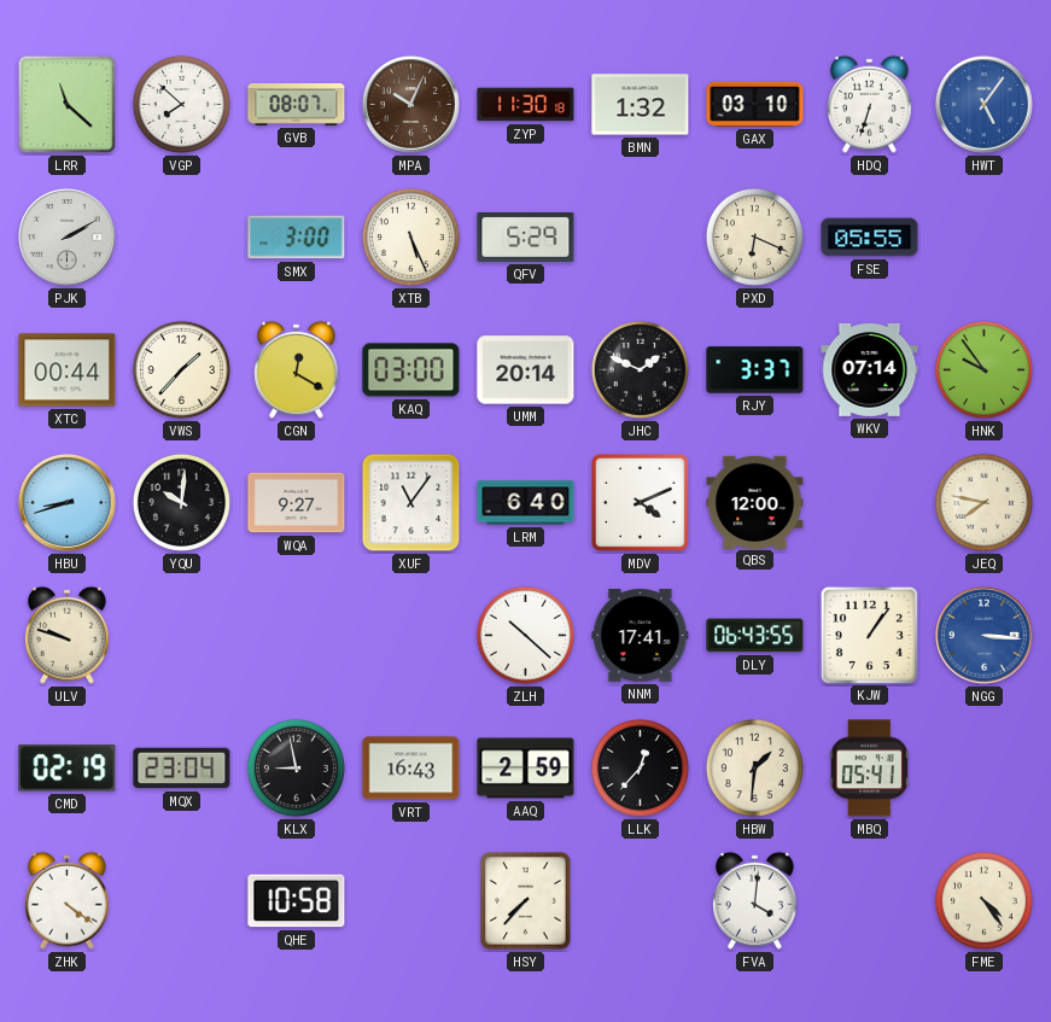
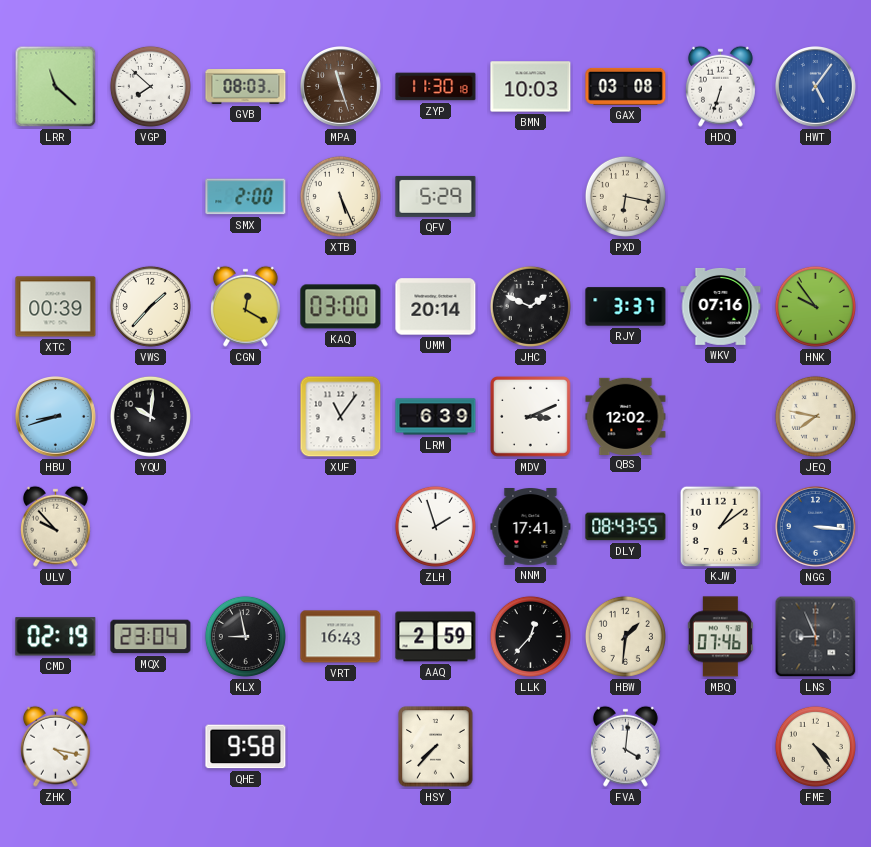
GVB: 08:07 -> 08:03
MPA: 10:04 -> 11:27
BMN: 1:32 -> 10:03
GAX: 03:10 -> 03:08
PJK: 2:10 -> none
SMX: 3:00 -> 2:00
PXD: 6:19 -> 6:17
FSE: 05:55 -> none
XTC: 00:44 -> 00:39
WKV: 07:14 -> 07:16
WQA: 9:27 -> none
LRM: 6:40 -> 6:39
MDV: 4:11 -> 3:11
QBS: 12:00 -> 12:02
ULV: 9:48 -> 9:53
ZLH: 10:22 -> 1:57
DLY: 06:43 -> 08:43
KJW: 1:06 -> 1:09
MBQ: 05:41 -> 07:46
LNS: none -> 8:56
ZHK: 4:21 -> 4:17
QHE: 10:58 -> 9:58
